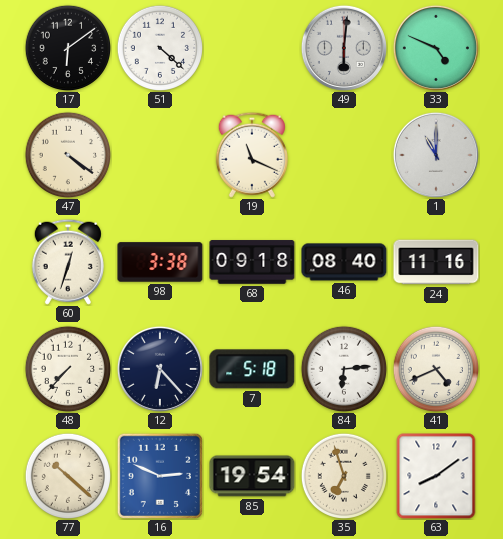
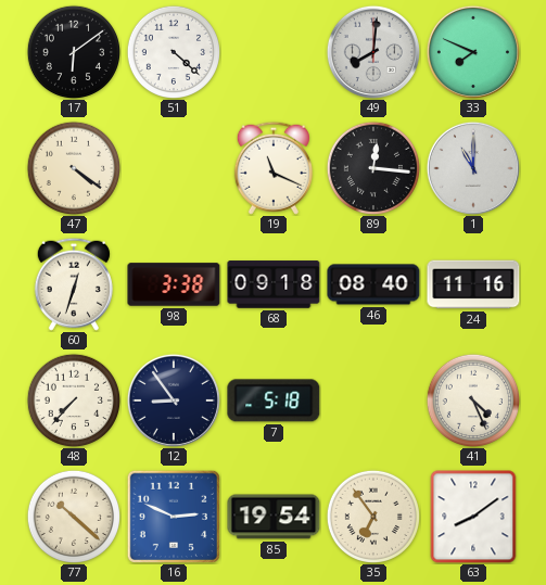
49: 6:01 -> 8:01
33: 4:49 -> 7:49
89: none -> 12:16
12: 6:23 -> 8:54
84: 6:14 -> none
41: 4:41 -> 4:26
35: 6:57 -> 6:54
